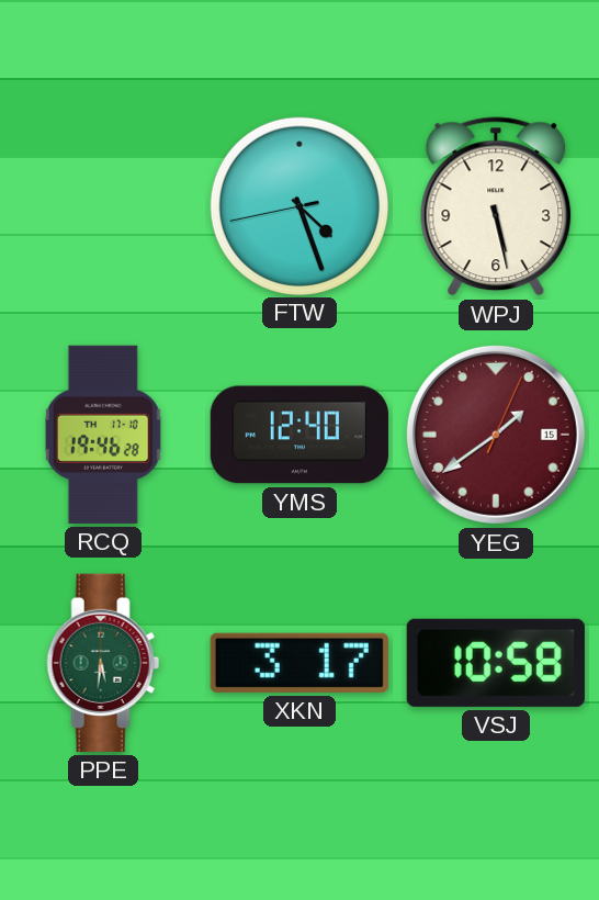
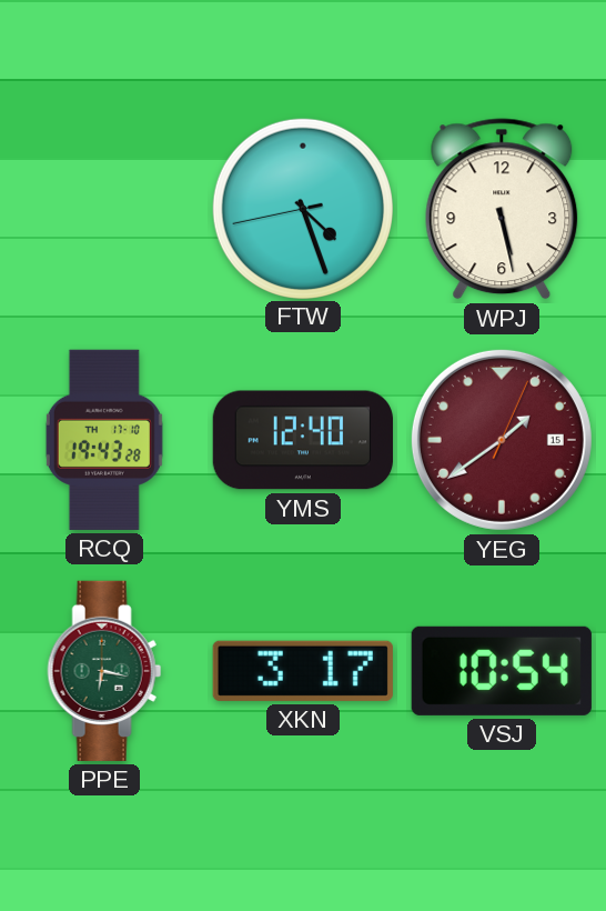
RCQ: 19:46 -> 19:43
PPE: 5:31 -> 6:17
VSJ: 10:58 -> 10:54
